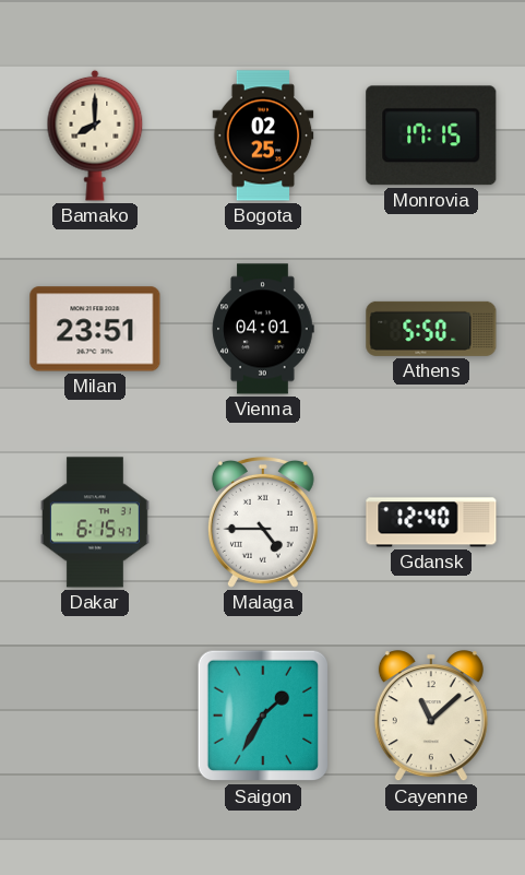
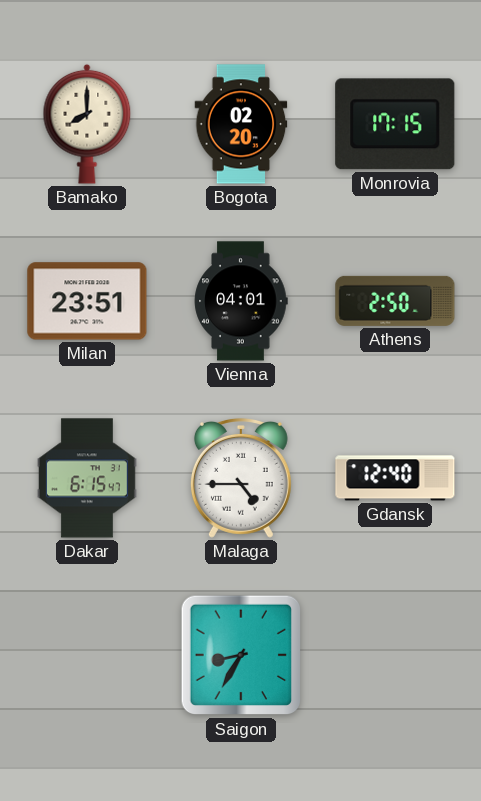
Bogota: 02:25 -> 02:20
Athens: 5:50 -> 2:50
Saigon: 1:35 -> 8:35
Cayenne: 11:08 -> none
